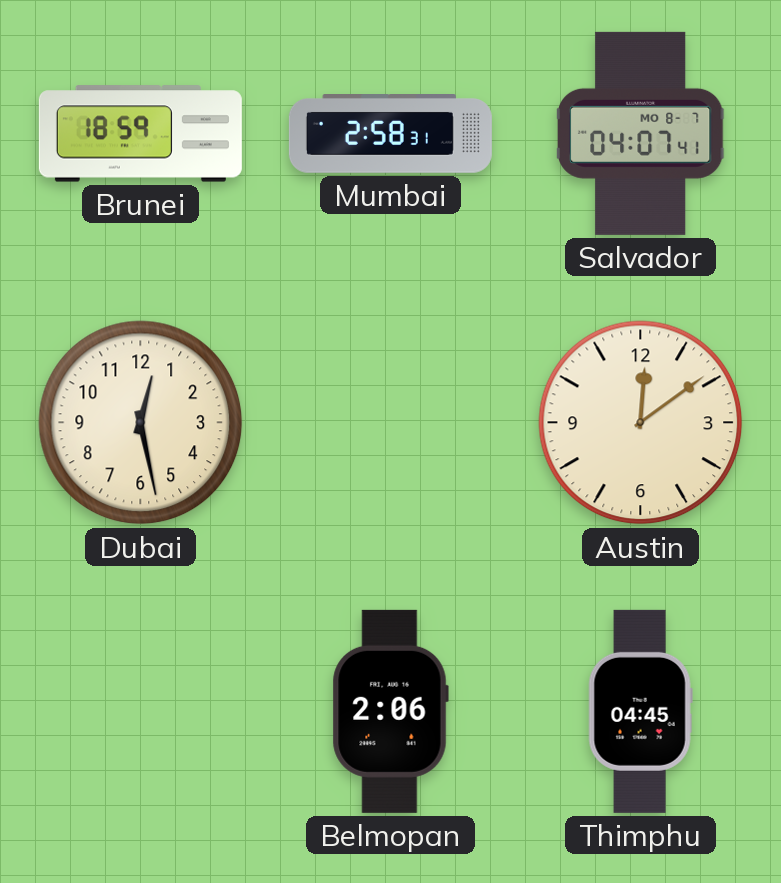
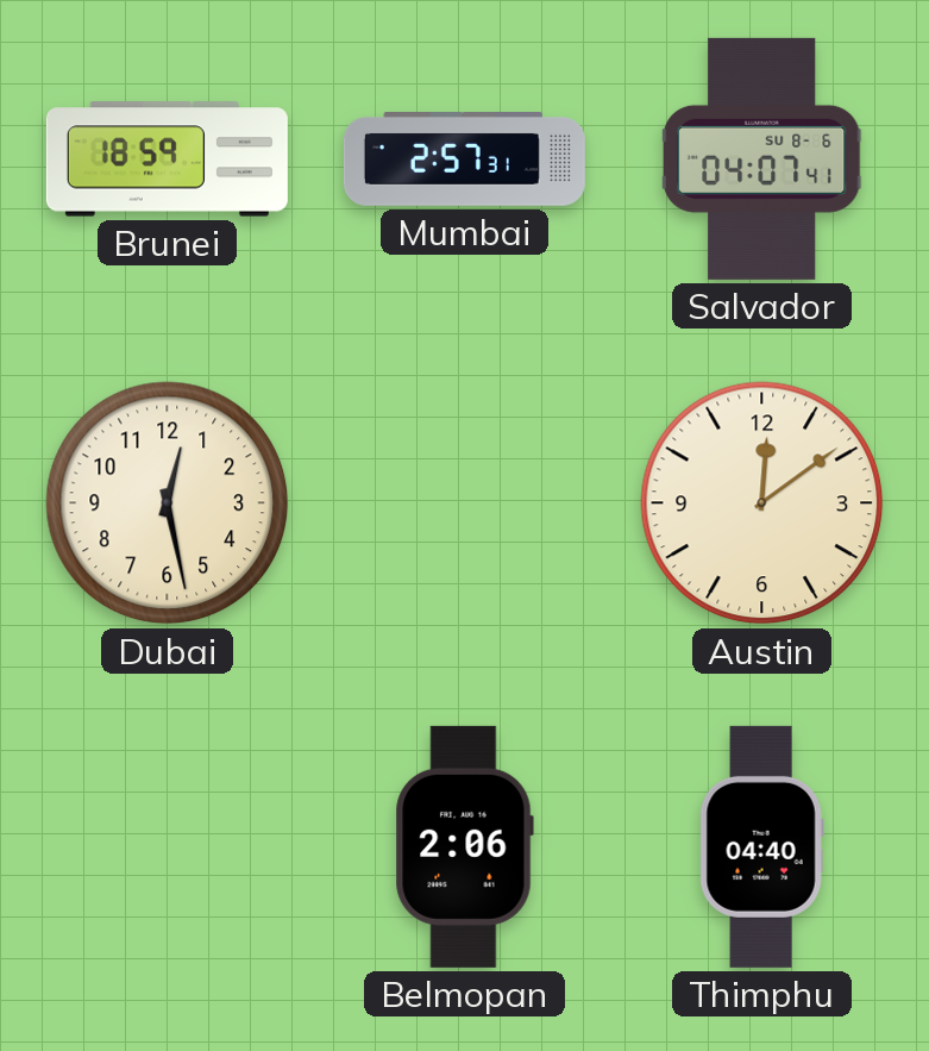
Mumbai: 2:58 -> 2:57
Salvador date: MO 8-7 -> SU 8-6
Thimphu: 04:45 -> 04:40
